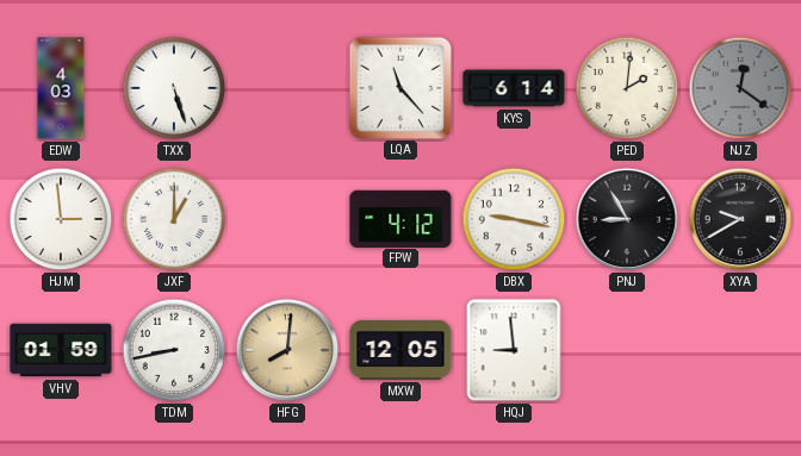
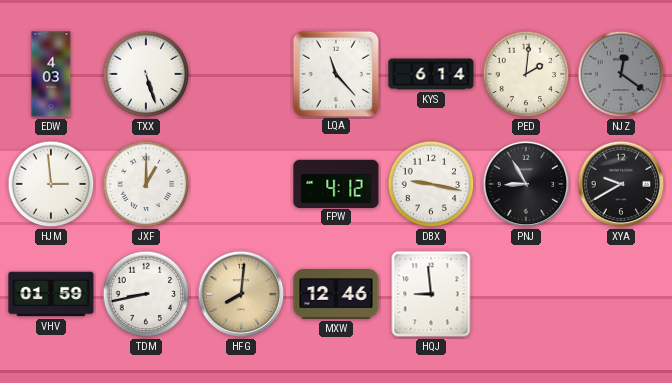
MXW: 12:05 -> 12:46
